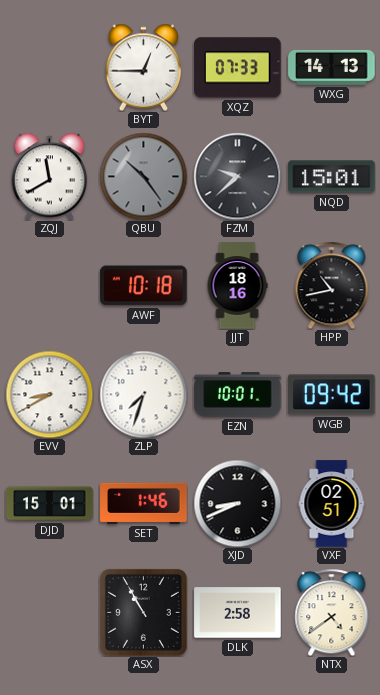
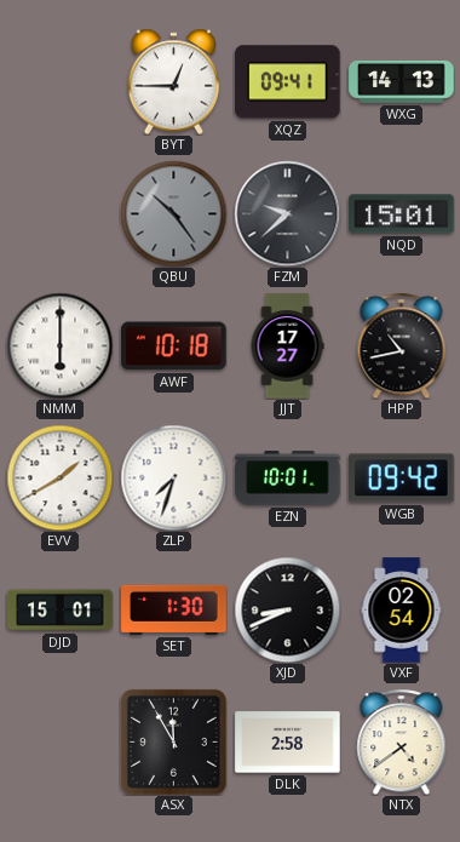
XQZ: 07:33 -> 09:41
ZQJ: 11:40 -> none
NMM: none -> 6:00
JJT: 18:16 -> 17:27
EVV: 8:40 -> 1:40
SET: 1:46 -> 1:30
VXF: 02:51 -> 02:54
ASX: 10:55 -> 11:55
